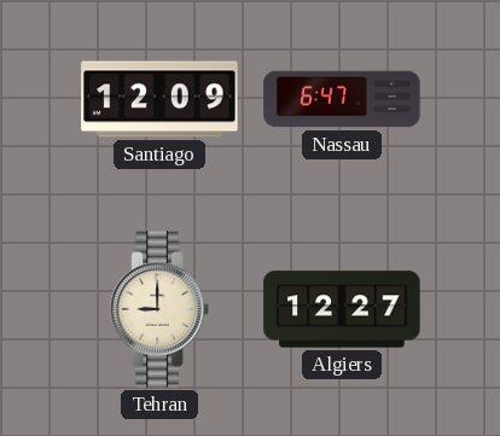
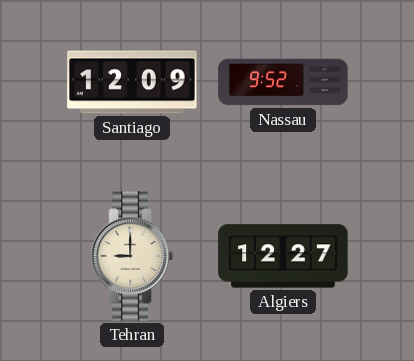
Nassau: 6:47 -> 9:52
